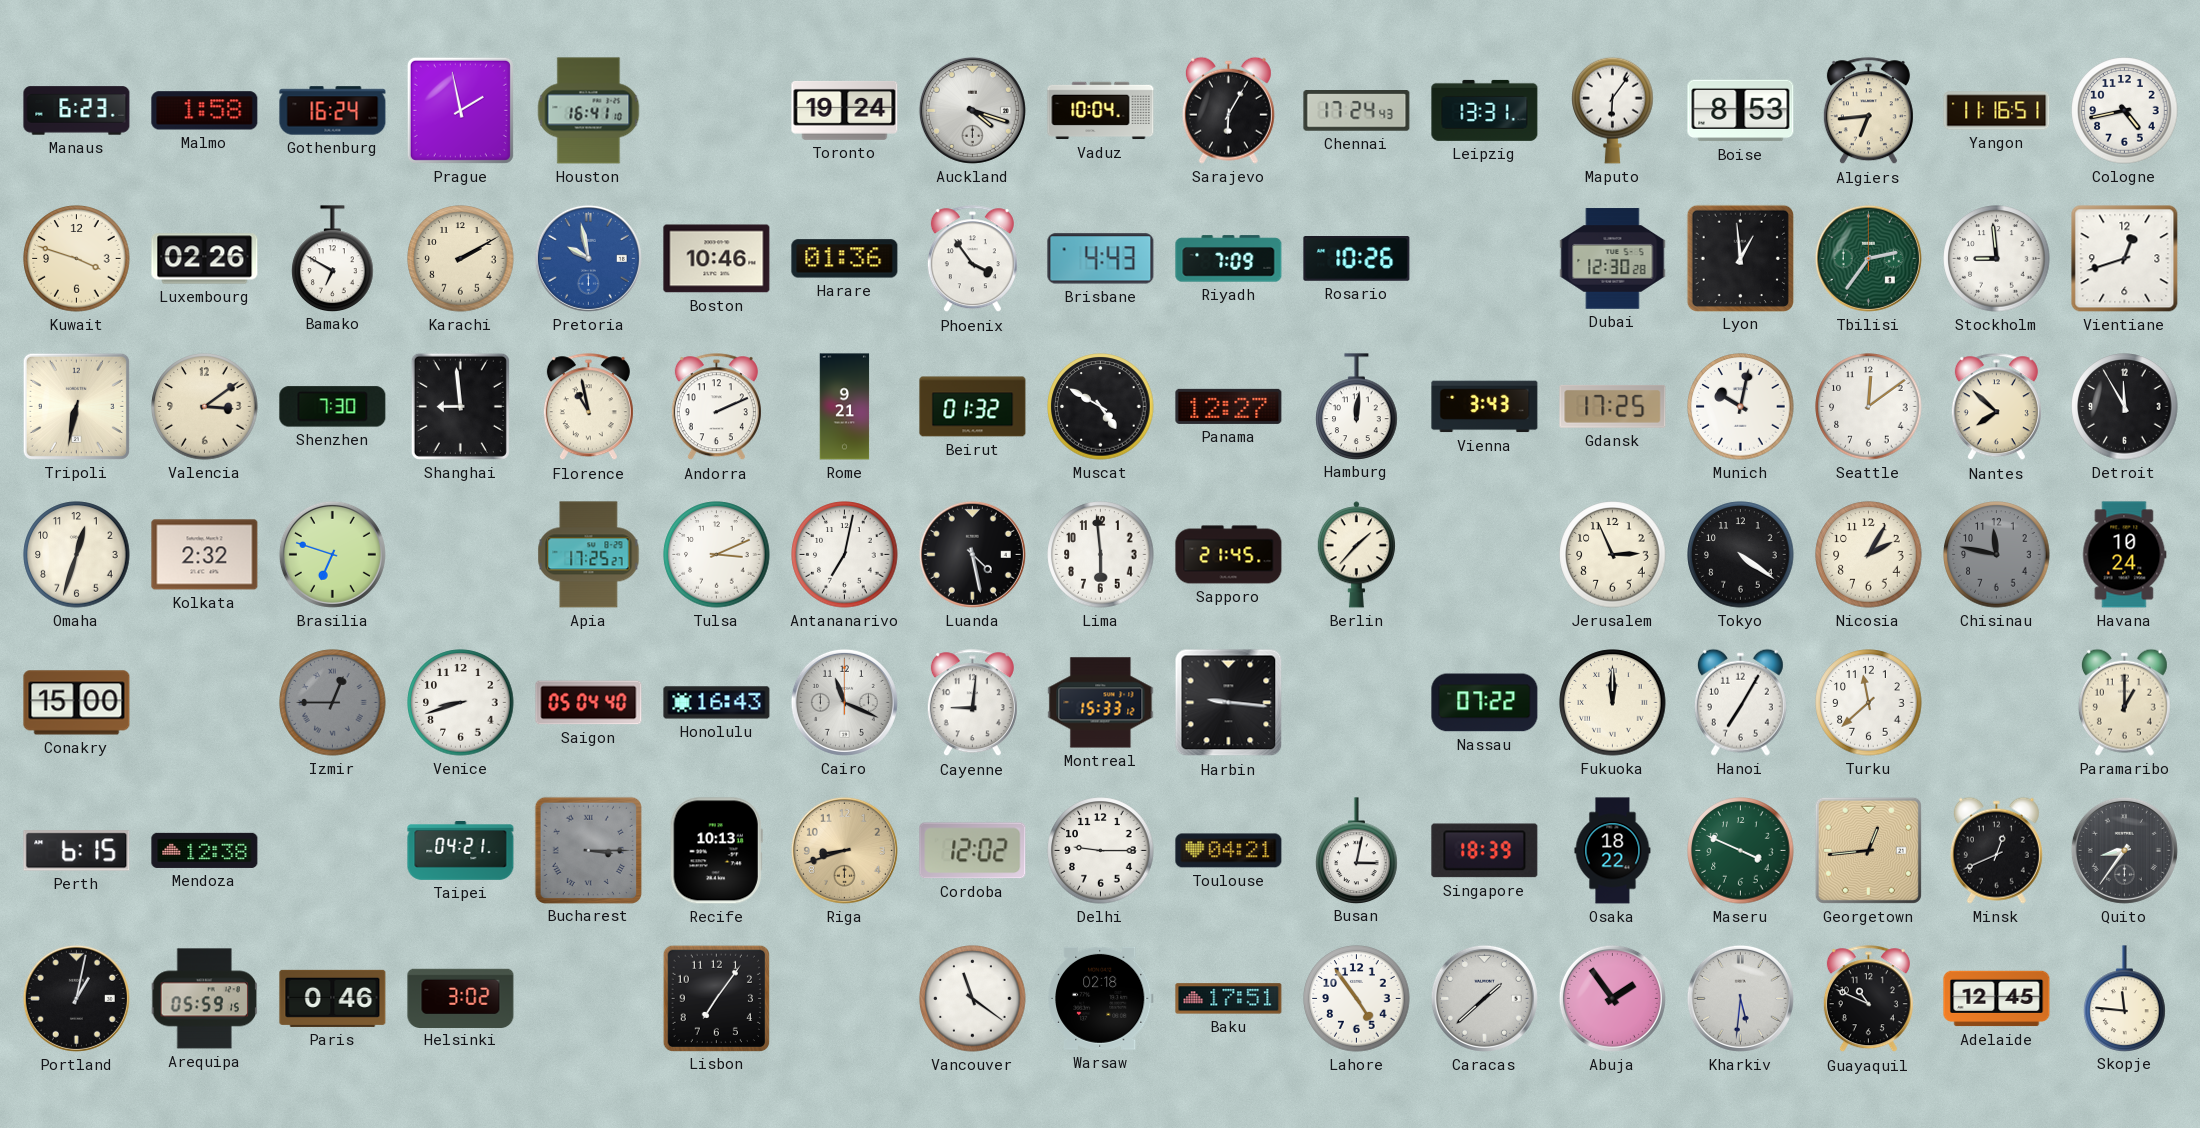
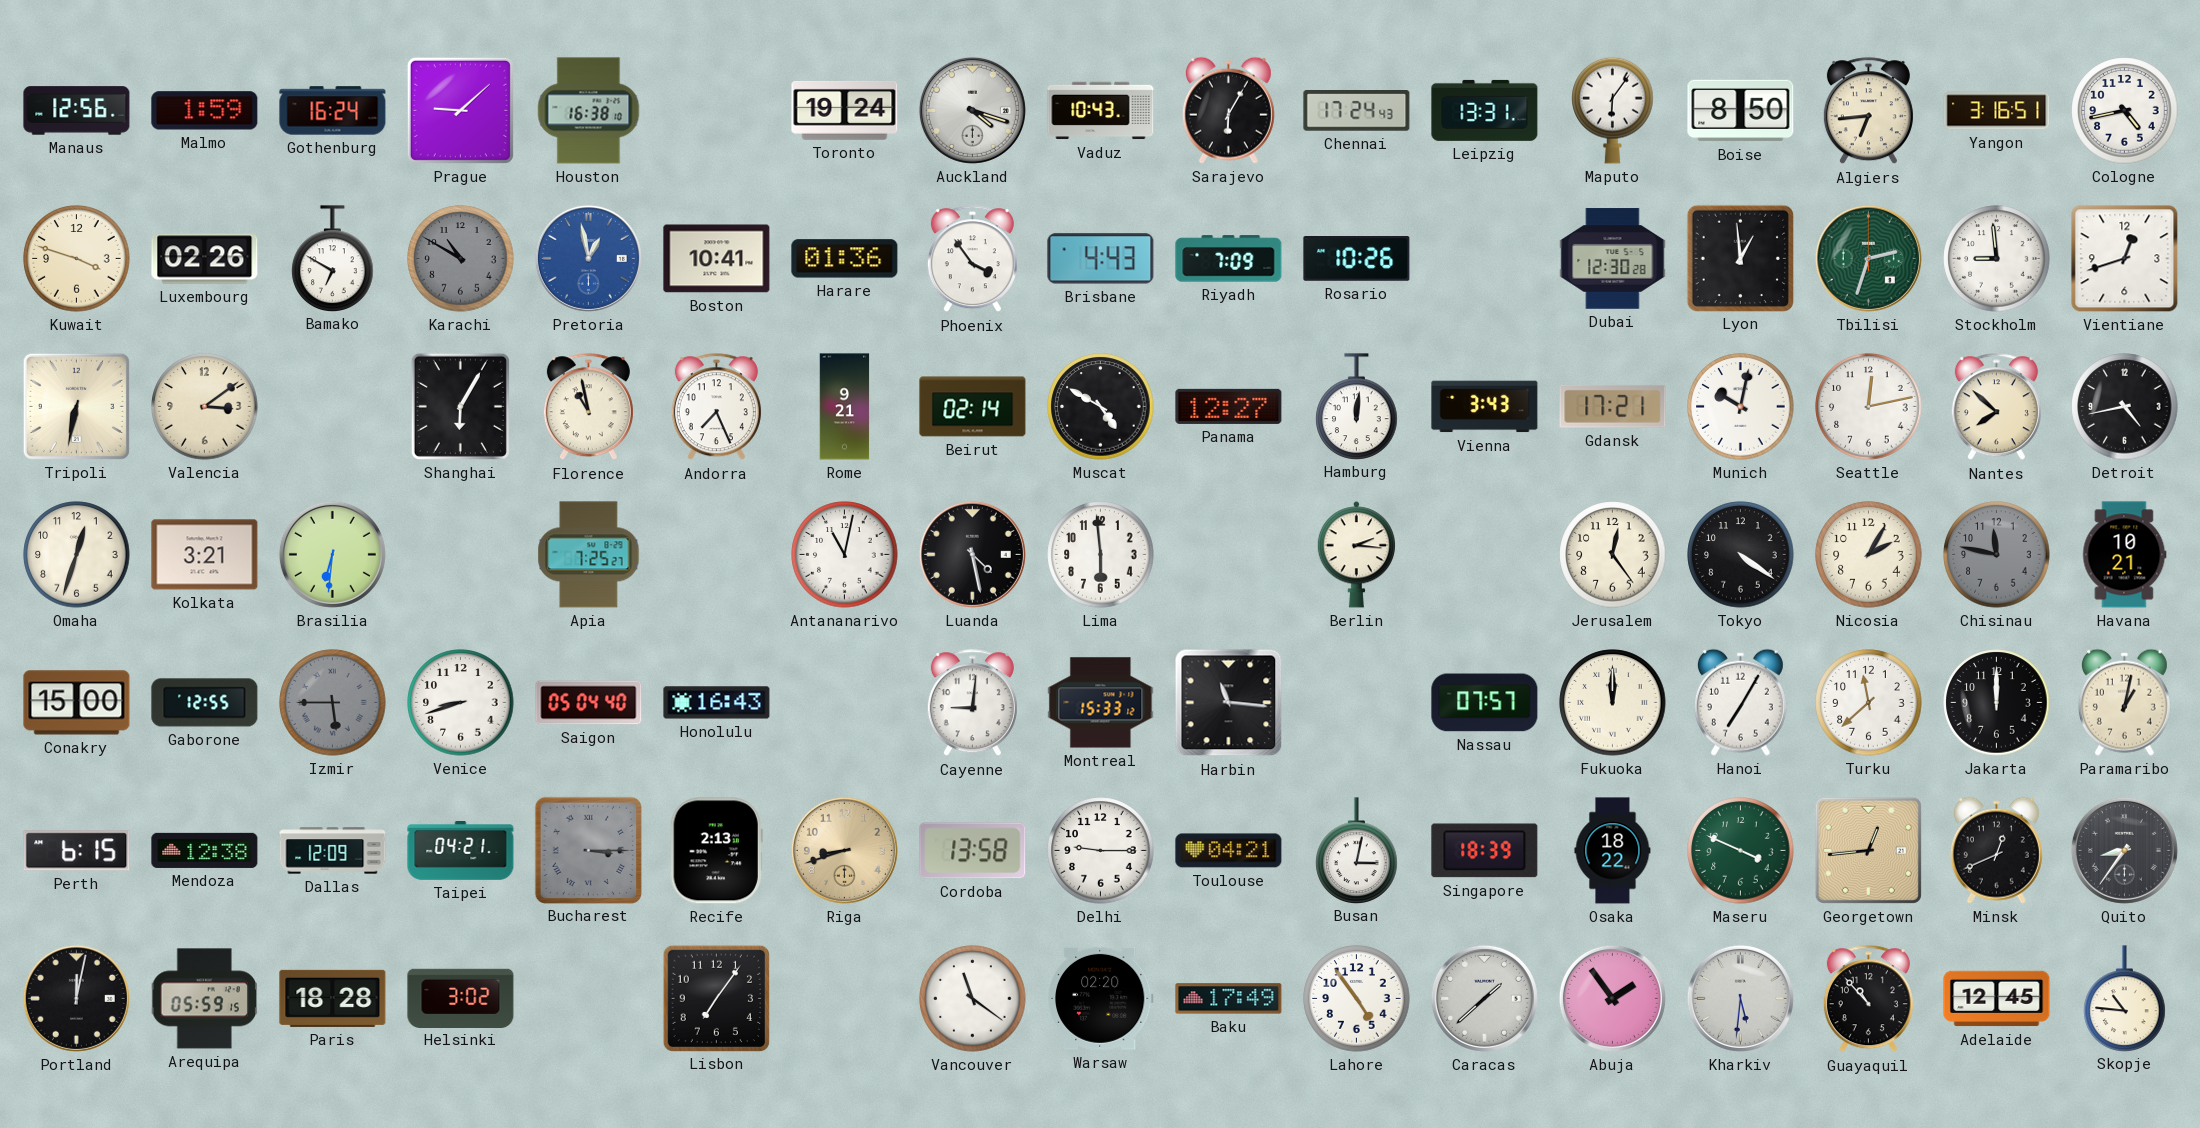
Manaus: 6:23 -> 12:56
Malmo: 1:58 -> 1:59
Prague: 1:58 -> 9:08
Houston: 16:41 -> 16:38
Vaduz: 10:04 -> 10:43
Boise: 8:53 -> 8:50
Yangon: 11:16 -> 3:16
Karachi: 2:10 -> 10:50
Karachi dial: cream -> grey
Pretoria: 9:58 -> 12:58
Boston: 10:46 -> 10:41
Tbilisi: 2:36 -> 2:33
Shenzhen: 7:30 -> none
Shanghai: 8:59 -> 6:05
Andorra: 2:11 -> 7:26
Beirut: 01:32 -> 02:14
Gdansk: 17:25 -> 17:21
Seattle: 12:09 -> 12:13
Detroit: 11:55 -> 4:43
Kolkata: 2:32 -> 3:21
Brasilia: 6:48 -> 6:31
Apia: 17:25 -> 7:25
Tulsa: 3:11 -> none
Antananarivo: 7:02 -> 11:02
Sapporo: 21:45 -> none
Berlin: 1:37 -> 2:16
Jerusalem: 2:56 -> 12:24
Havana: 10:24 -> 10:21
Gaborone: none -> 12:55
Izmir: 12:45 -> 5:45
Cairo: 11:19 -> none
Harbin: 9:16 -> 11:16
Nassau: 07:22 -> 07:57
Jakarta: none -> 12:00
Paramaribo: 1:00 -> 1:02
Dallas: none -> 12:09
Recife: 10:13 -> 2:13
Cordoba: 12:02 -> 13:58
Portland: 1:02 -> 12:02
Paris: 0:46 -> 18:28
Warsaw: 02:18 -> 02:20
Baku: 17:51 -> 17:49
Guayaquil: 10:49 -> 10:53
Skopje: 11:46 -> 10:46
